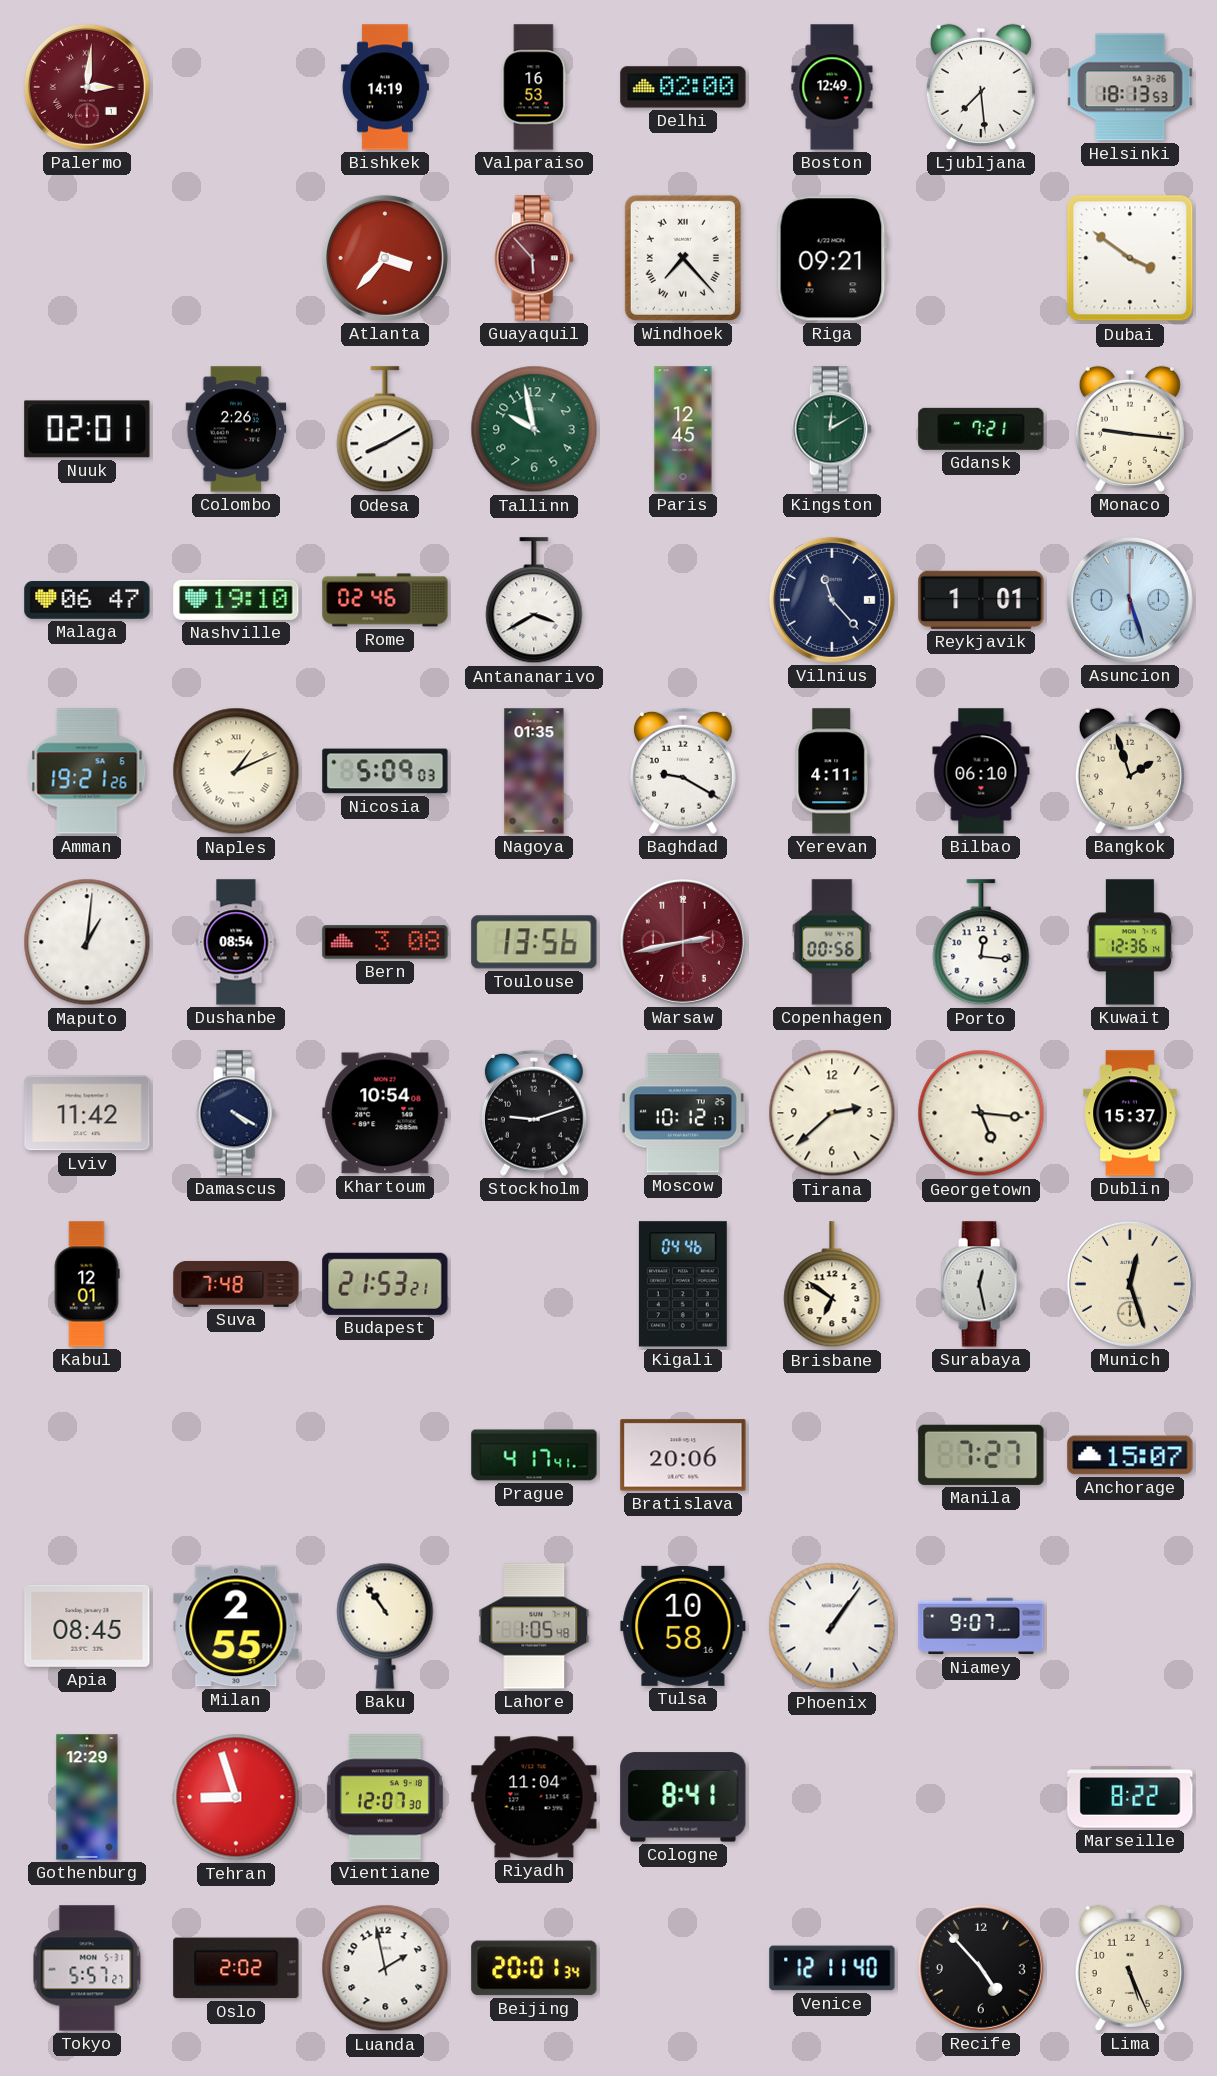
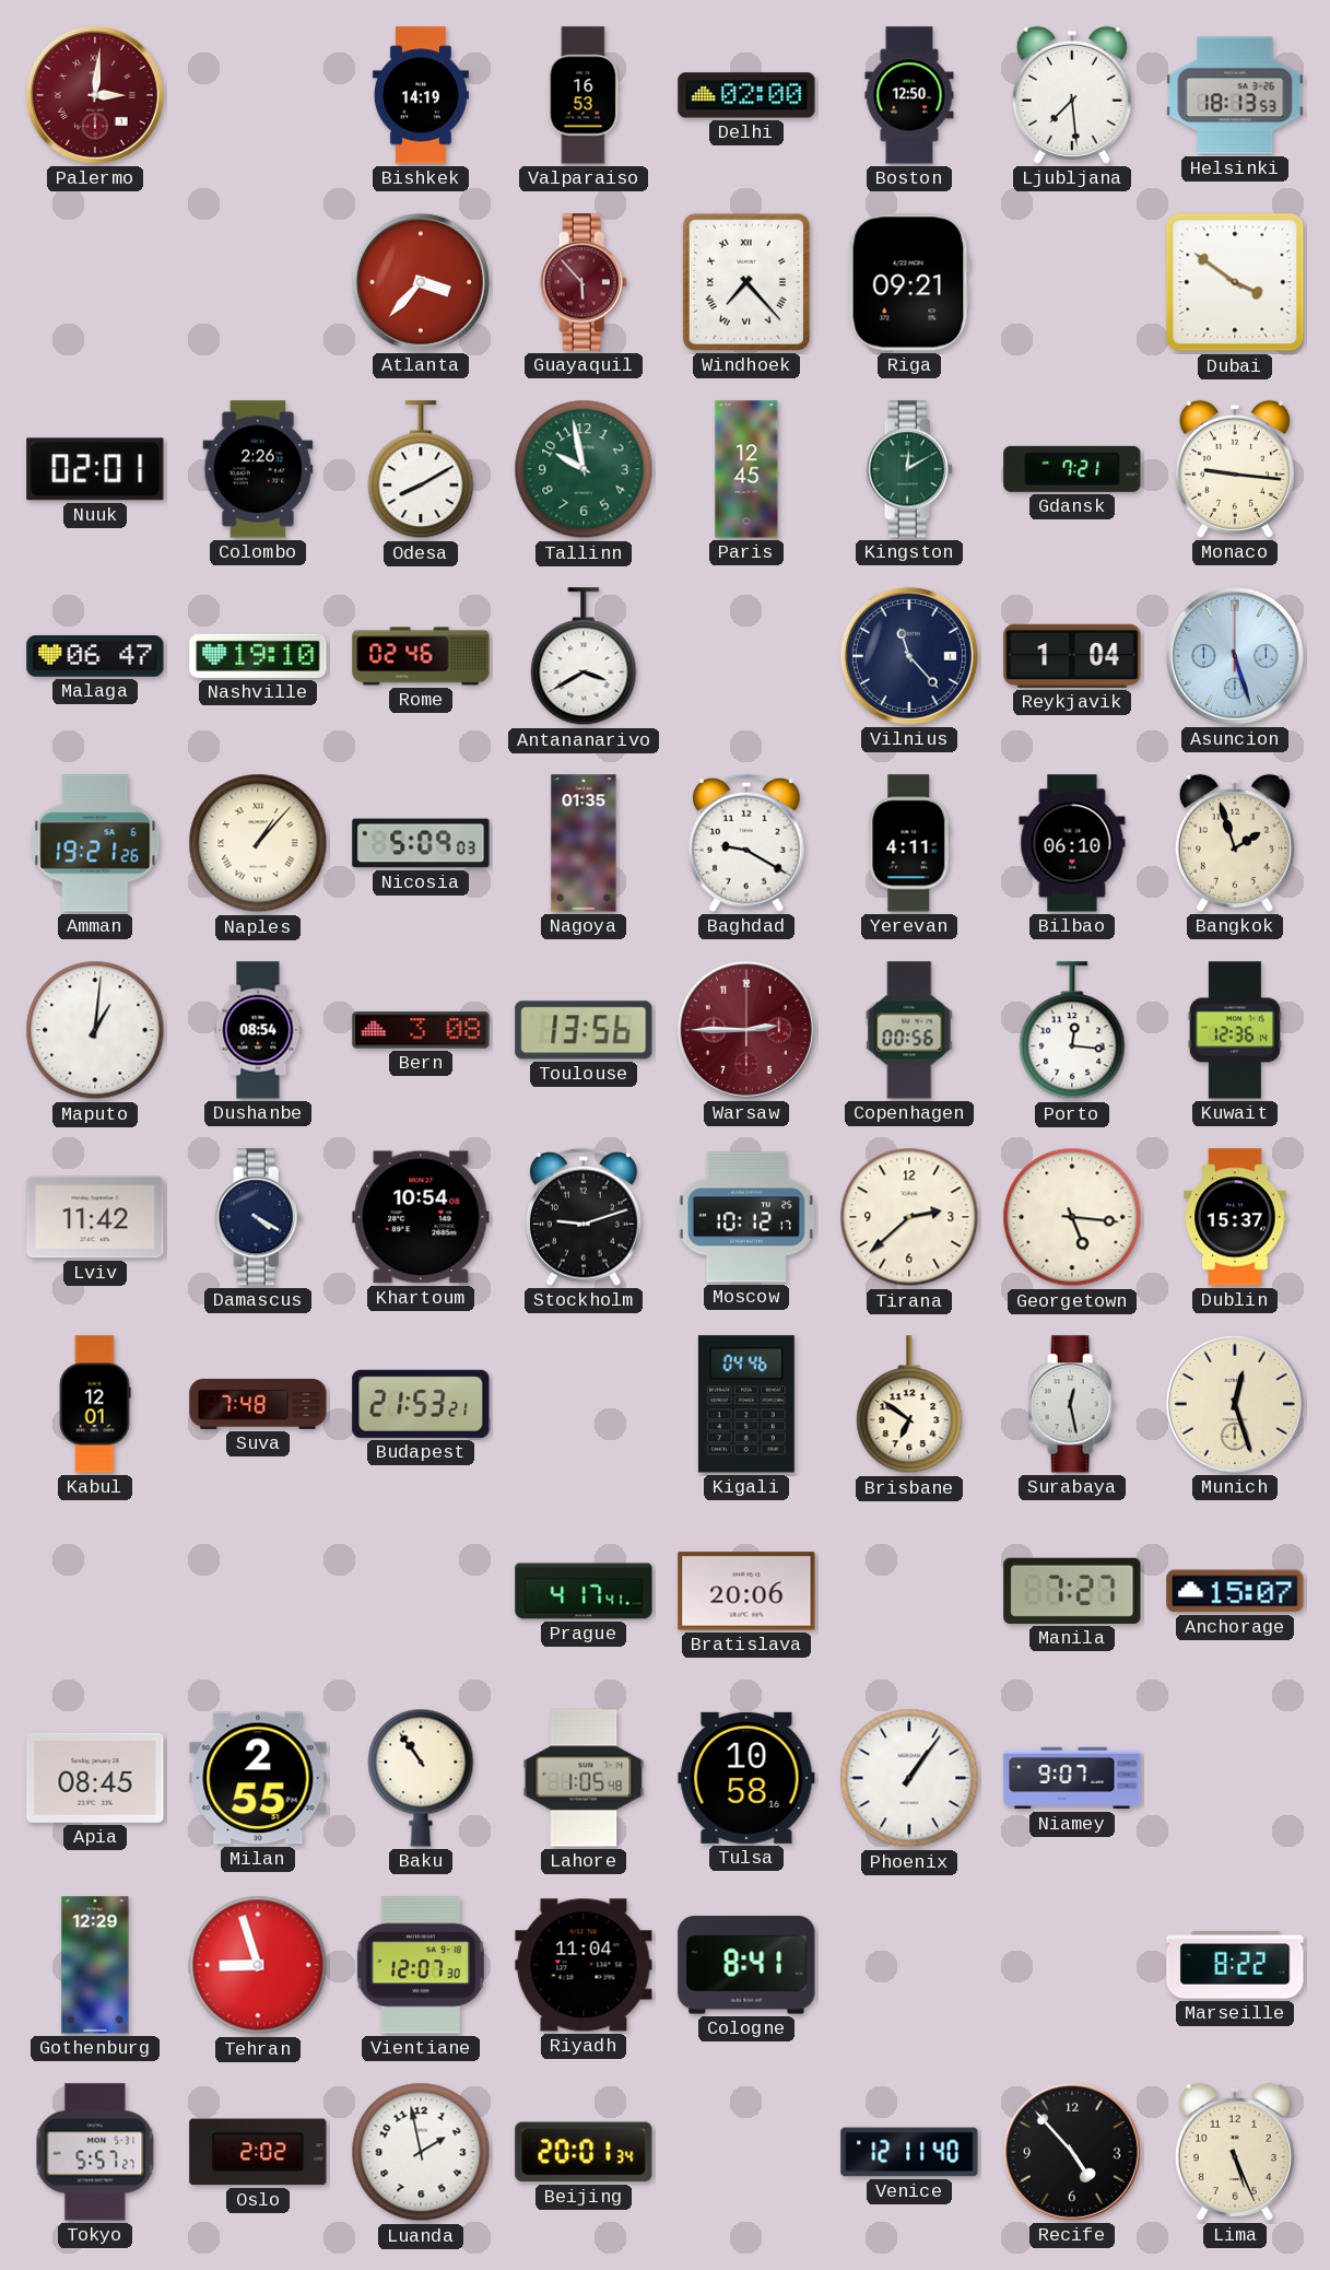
Boston: 12:49 -> 12:50
Reykjavik: 1:01 -> 1:04
Naples: 1:11 -> 1:07
Warsaw: 2:43 -> 2:45
